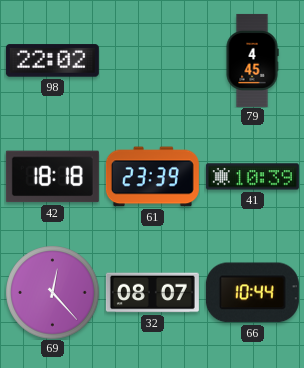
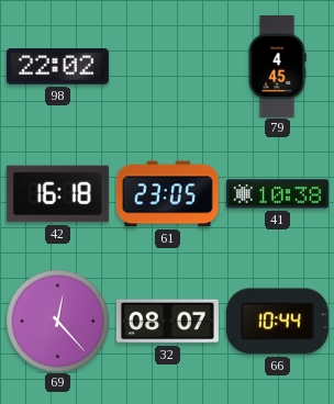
42: 18:18 -> 16:18
61: 23:39 -> 23:05
41: 10:39 -> 10:38
